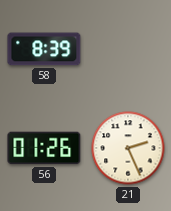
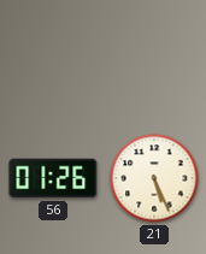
58: 8:39 -> none
21: 2:26 -> 5:26
